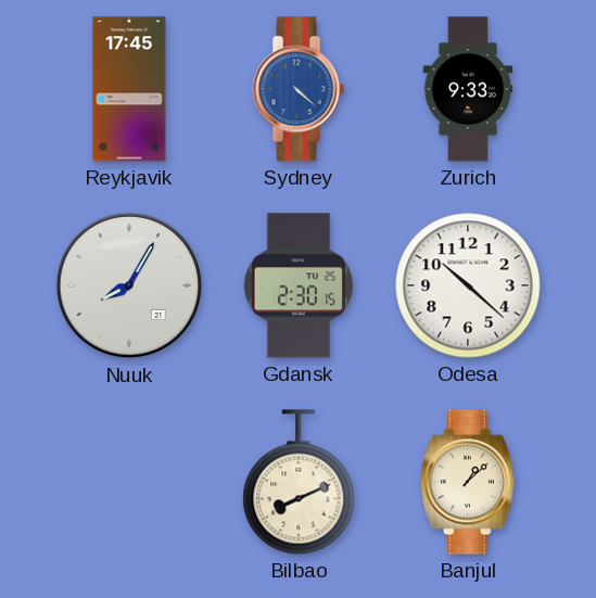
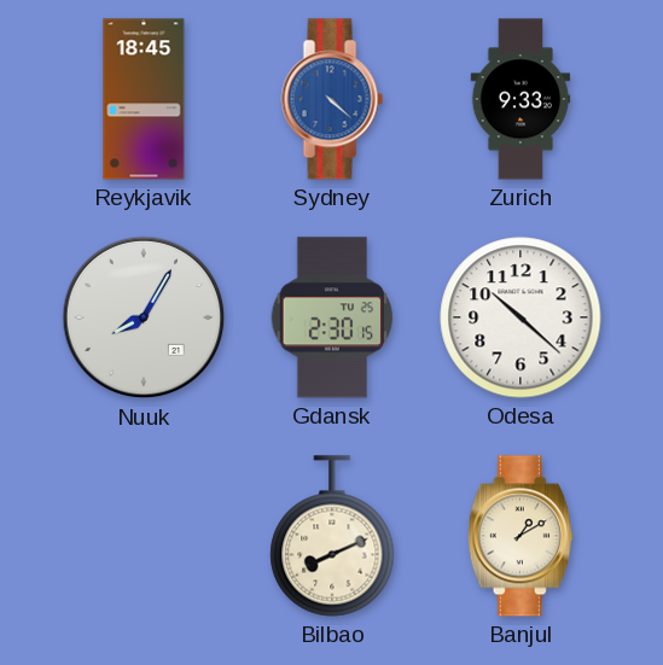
Reykjavik: 17:45 -> 18:45
Banjul: 1:08 -> 1:10
